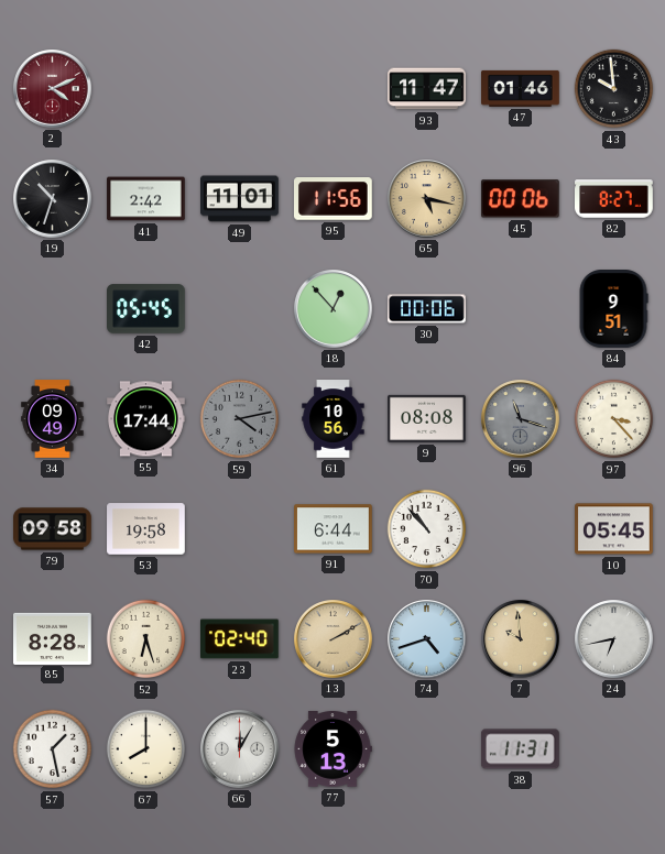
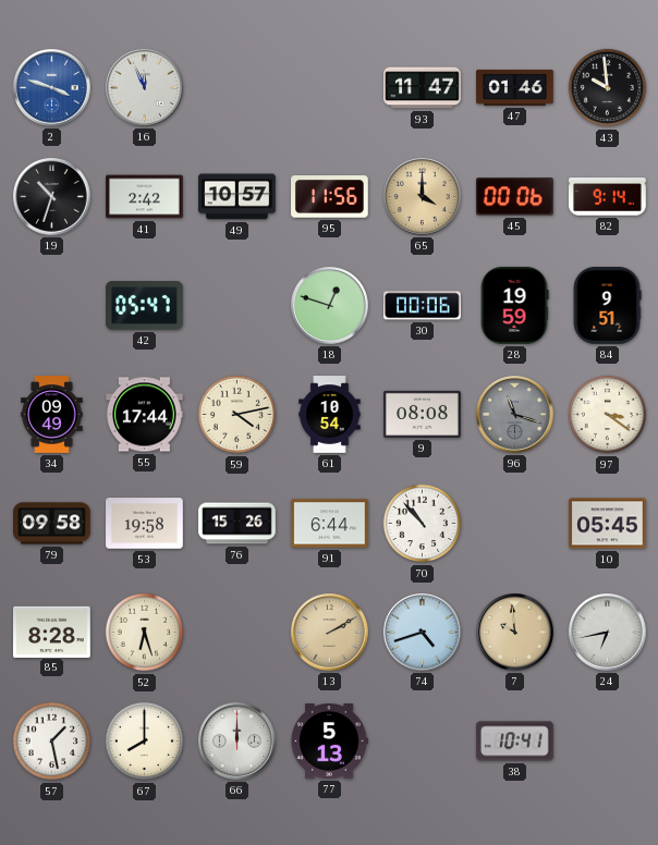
2: 4:11 -> 3:48
2 dial: burgundy -> blue
16: none -> 11:56
49: 11:01 -> 10:57
65: 5:17 -> 4:00
82: 8:27 -> 9:14
42: 05:45 -> 05:47
18: 12:53 -> 12:48
28: none -> 19:59
59 dial: grey -> cream
61: 10:56 -> 10:54
97: 3:23 -> 3:21
76: none -> 15:26
23: 02:40 -> none
66: 12:05 -> 12:00
38: 11:31 -> 10:41
